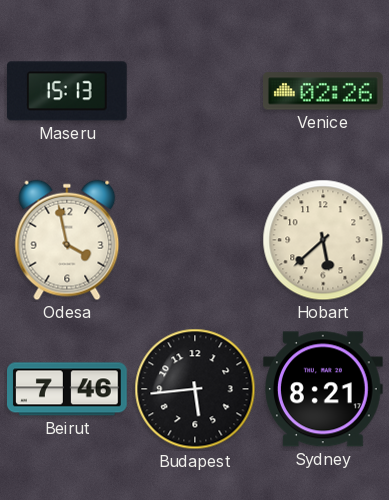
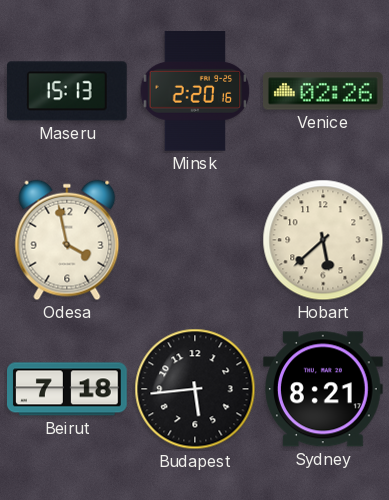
Minsk: none -> 2:20
Beirut: 7:46 -> 7:18
